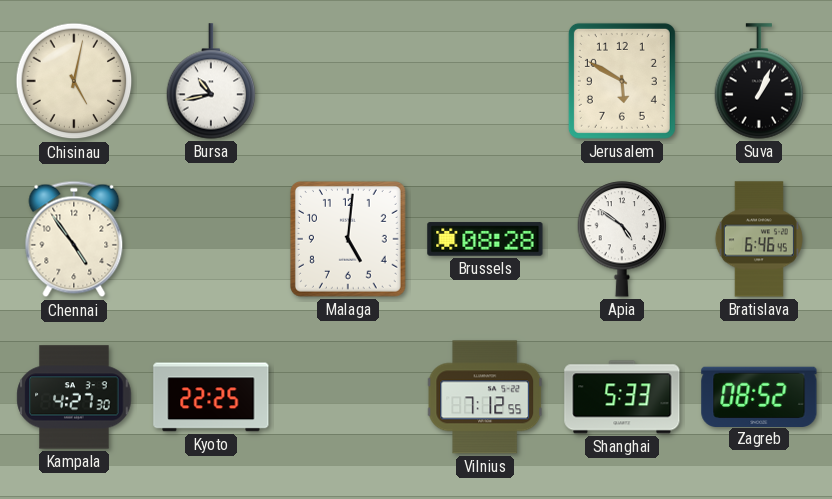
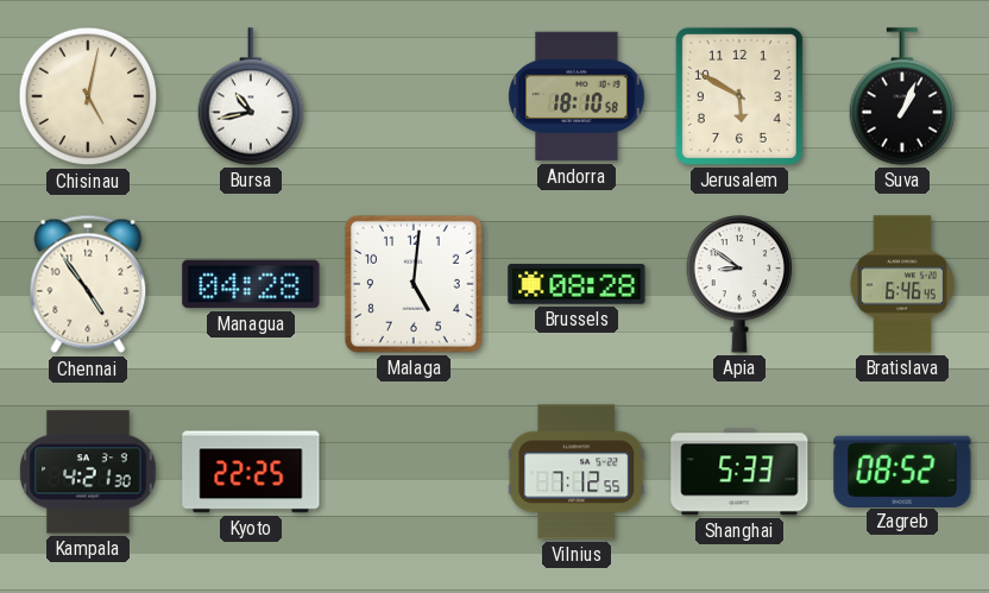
Andorra: none -> 18:10
Managua: none -> 04:28
Apia: 4:51 -> 8:51
Kampala: 4:27 -> 4:21
